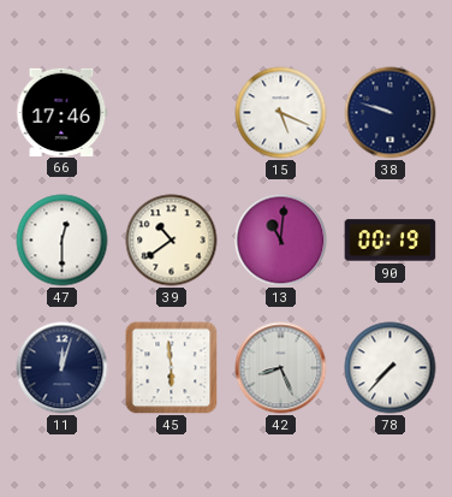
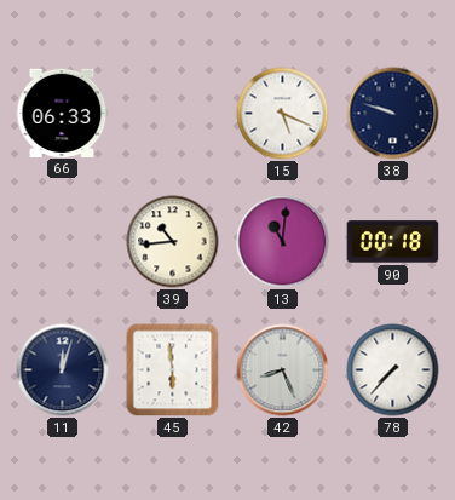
66: 17:46 -> 06:33
47: 12:30 -> none
39: 10:39 -> 10:44
90: 00:19 -> 00:18
